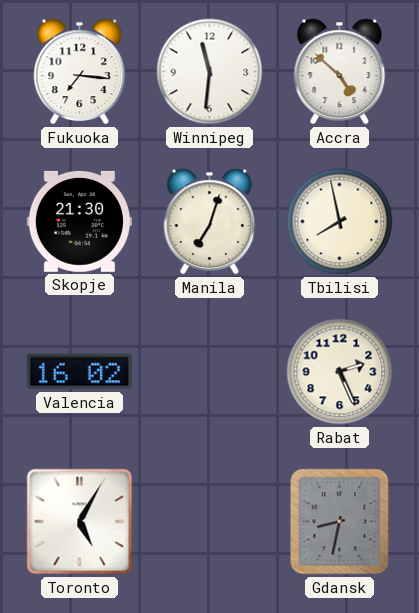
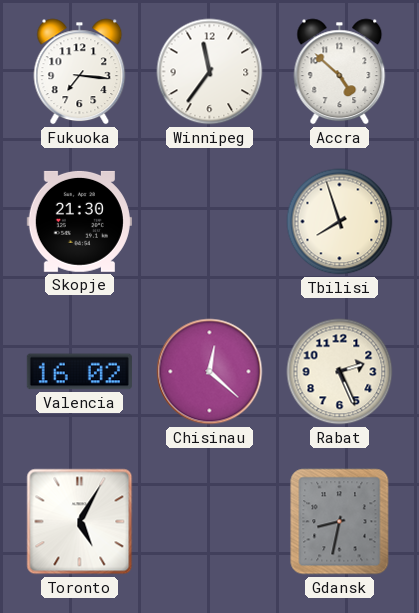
Winnipeg: 11:31 -> 11:36
Manila: 7:03 -> none
Tbilisi: 7:58 -> 7:57
Chisinau: none -> 12:22
